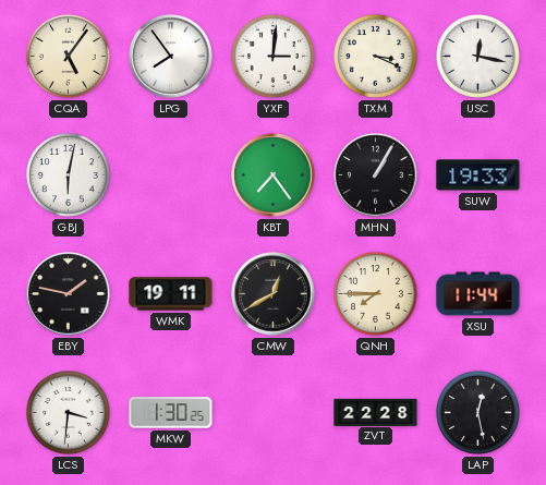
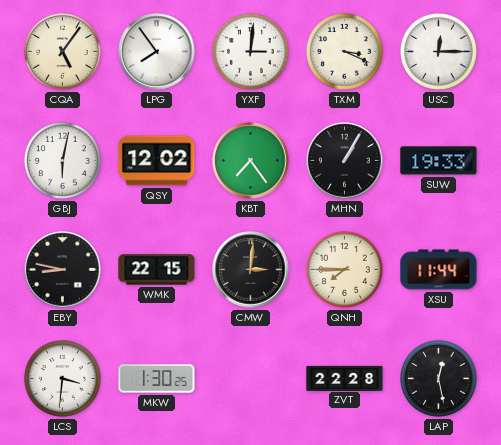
USC: 12:17 -> 12:15
QSY: none -> 12:02
EBY: 1:47 -> 8:47
WMK: 19:11 -> 22:15
CMW: 12:40 -> 3:01
